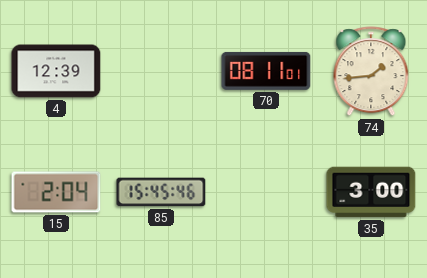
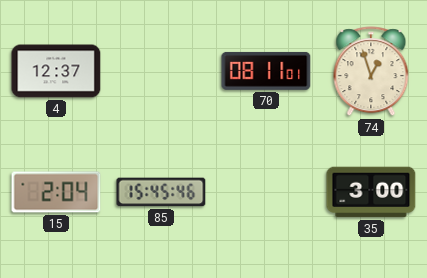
4: 12:39 -> 12:37
74: 1:44 -> 12:57
